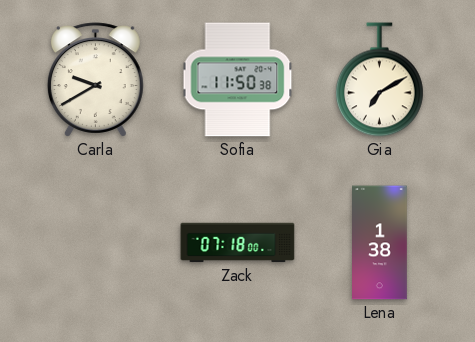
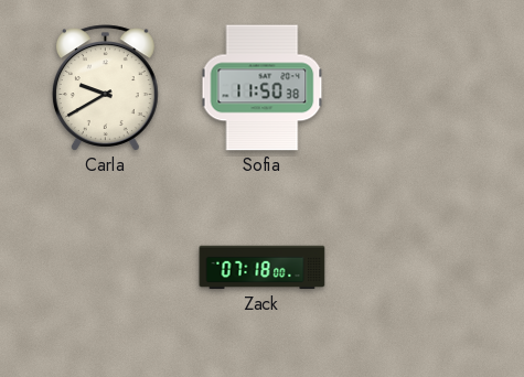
Gia: 7:10 -> none
Lena: 1:38 -> none
